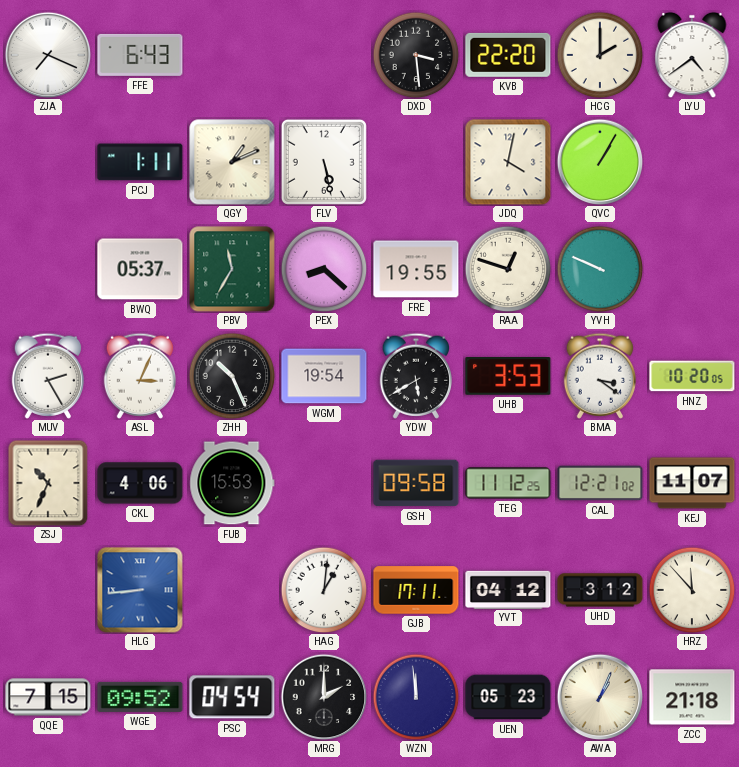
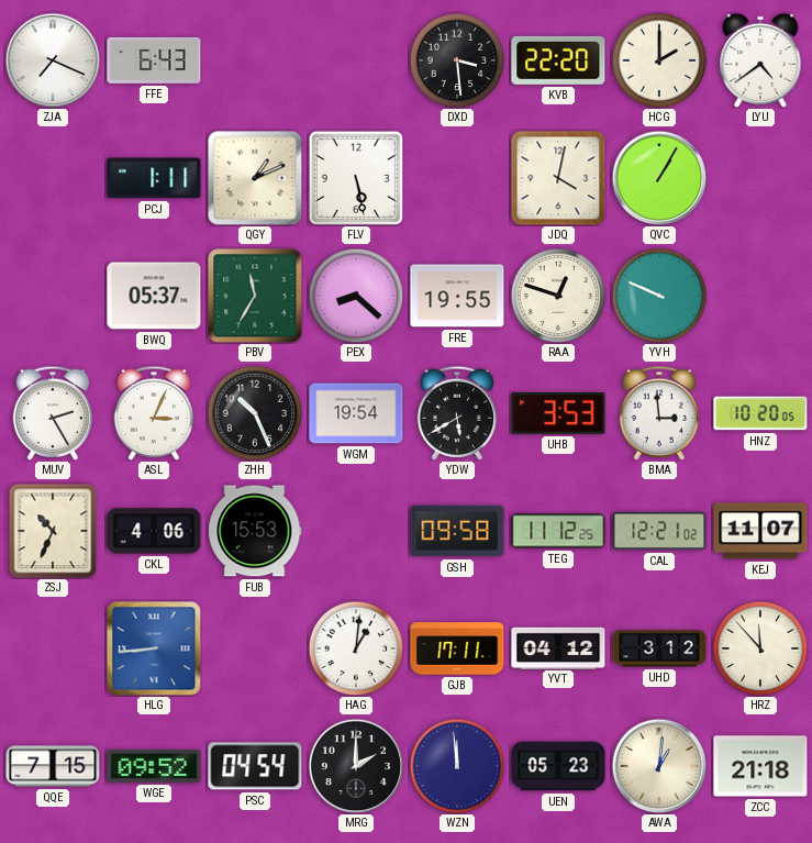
BMA: 3:21 -> 2:59
AWA: 1:04 -> 1:01
